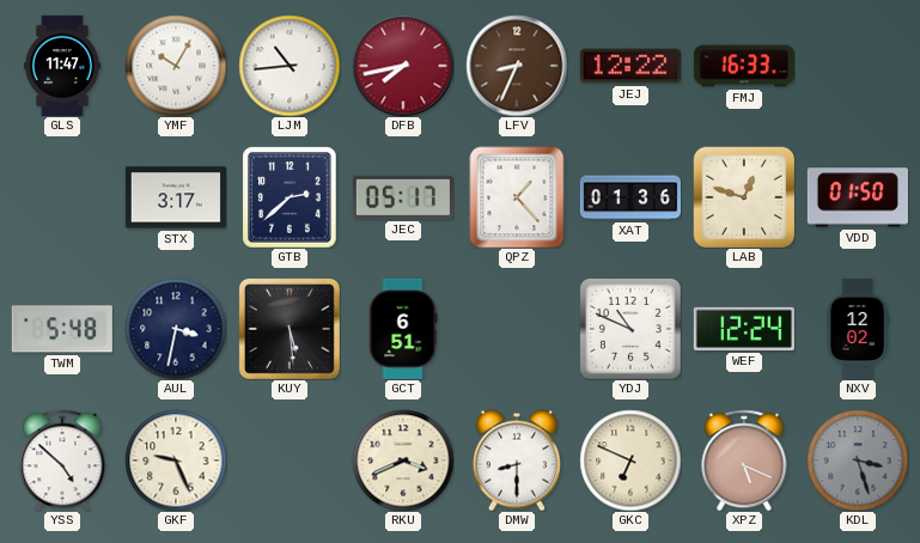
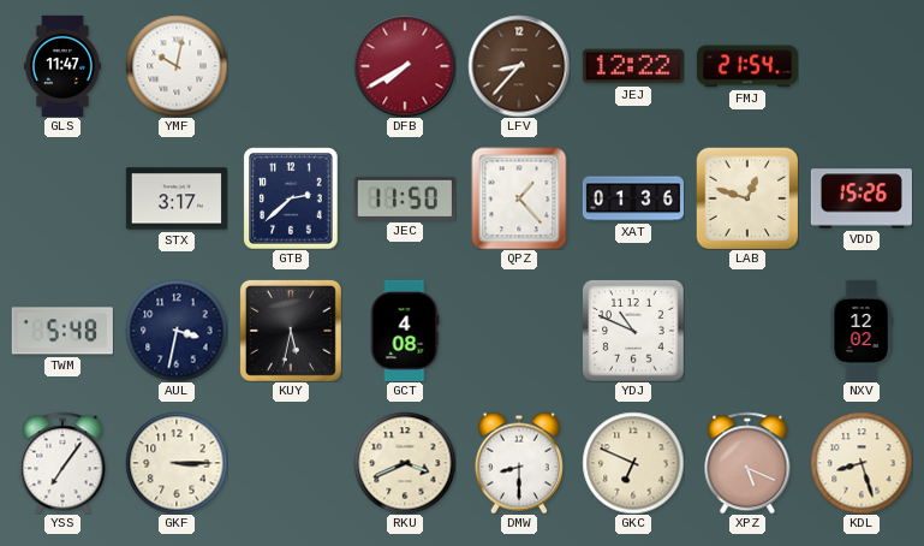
YMF: 10:05 -> 10:02
LJM: 10:44 -> none
DFB: 7:43 -> 7:40
LFV: 8:34 -> 8:37
FMJ: 16:33 -> 21:54
JEC: 05:17 -> 11:50
VDD: 01:50 -> 15:26
KUY: 5:29 -> 5:32
GCT: 6:51 -> 4:08
WEF: 12:24 -> none
YSS: 4:52 -> 7:06
GKF: 9:26 -> 3:15
KDL: 3:27 -> 8:27
KDL dial: grey -> cream
